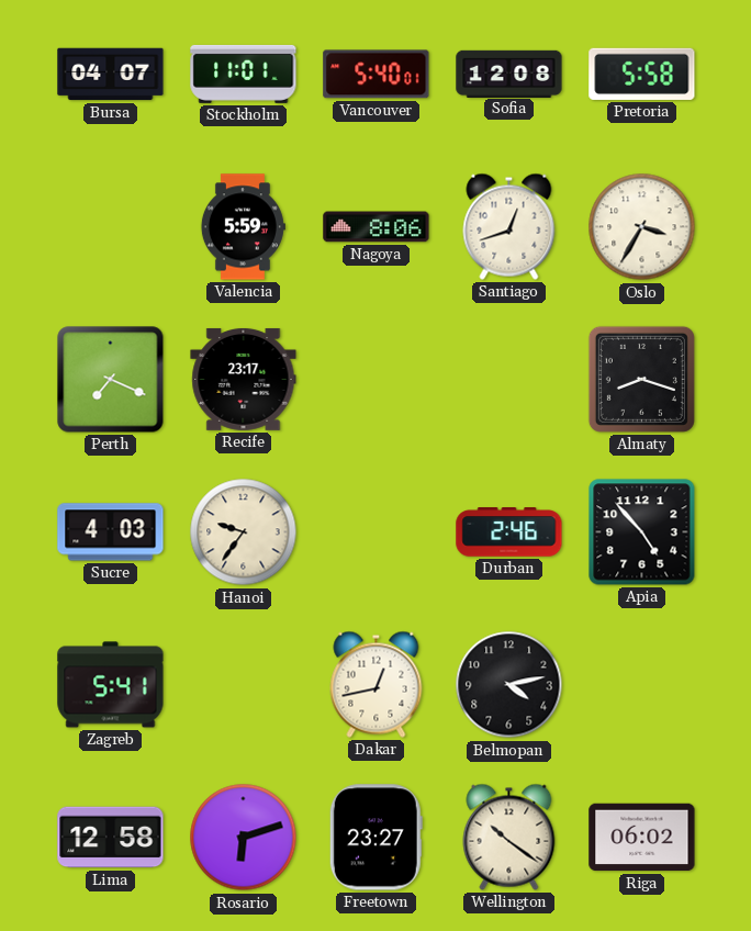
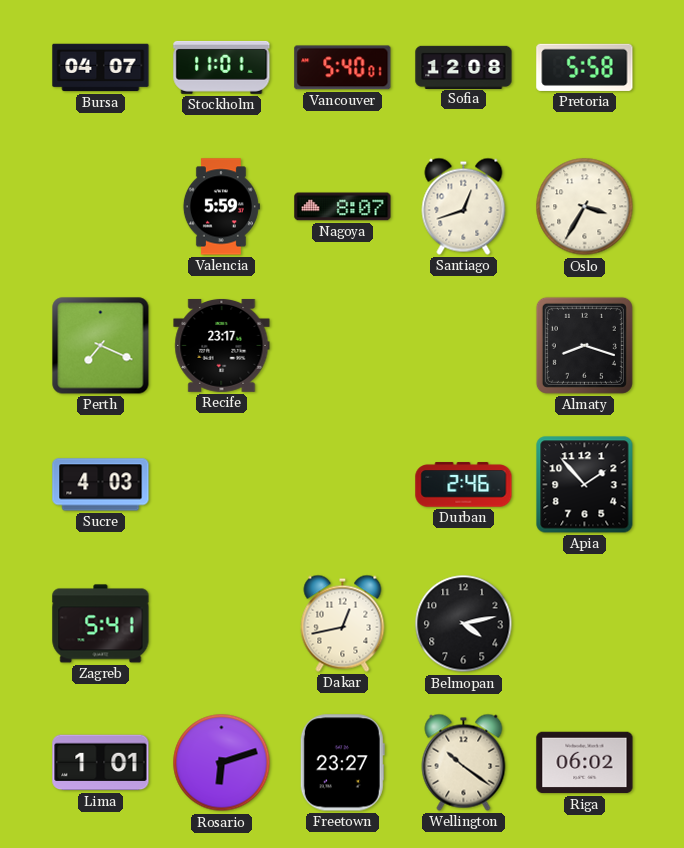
Nagoya: 8:06 -> 8:07
Hanoi: 9:36 -> none
Apia: 4:53 -> 1:53
Lima: 12:58 -> 1:01
